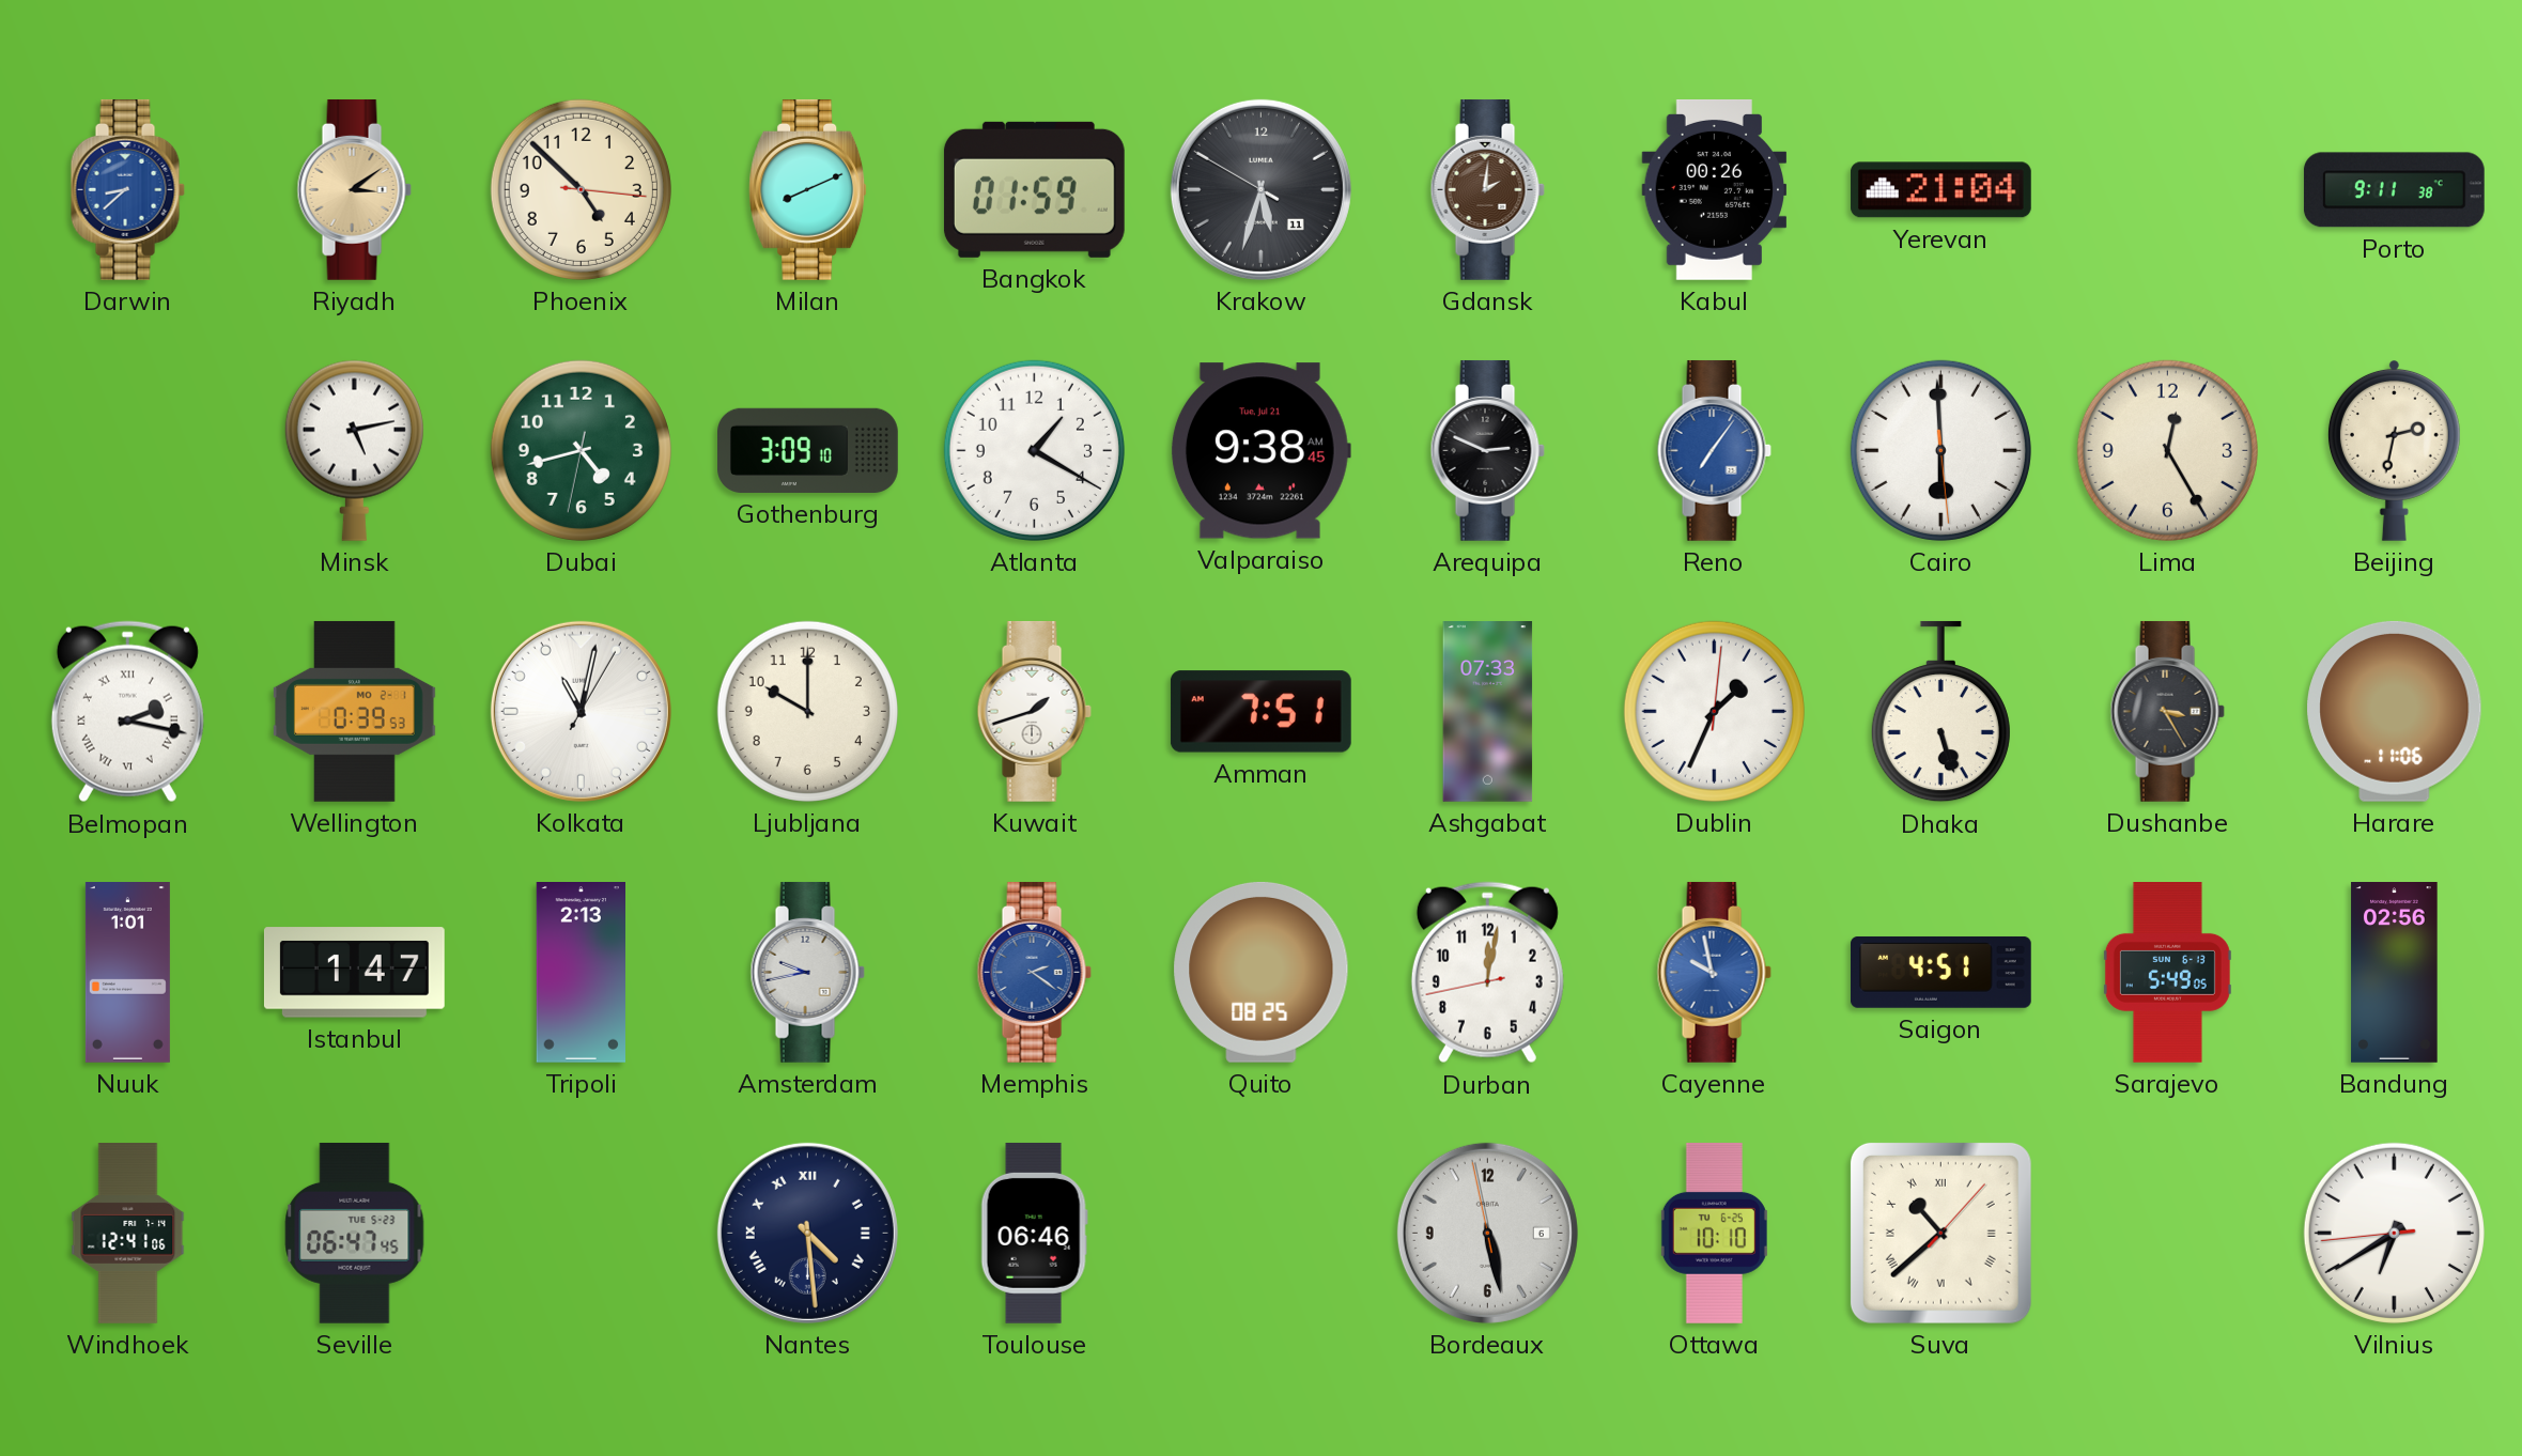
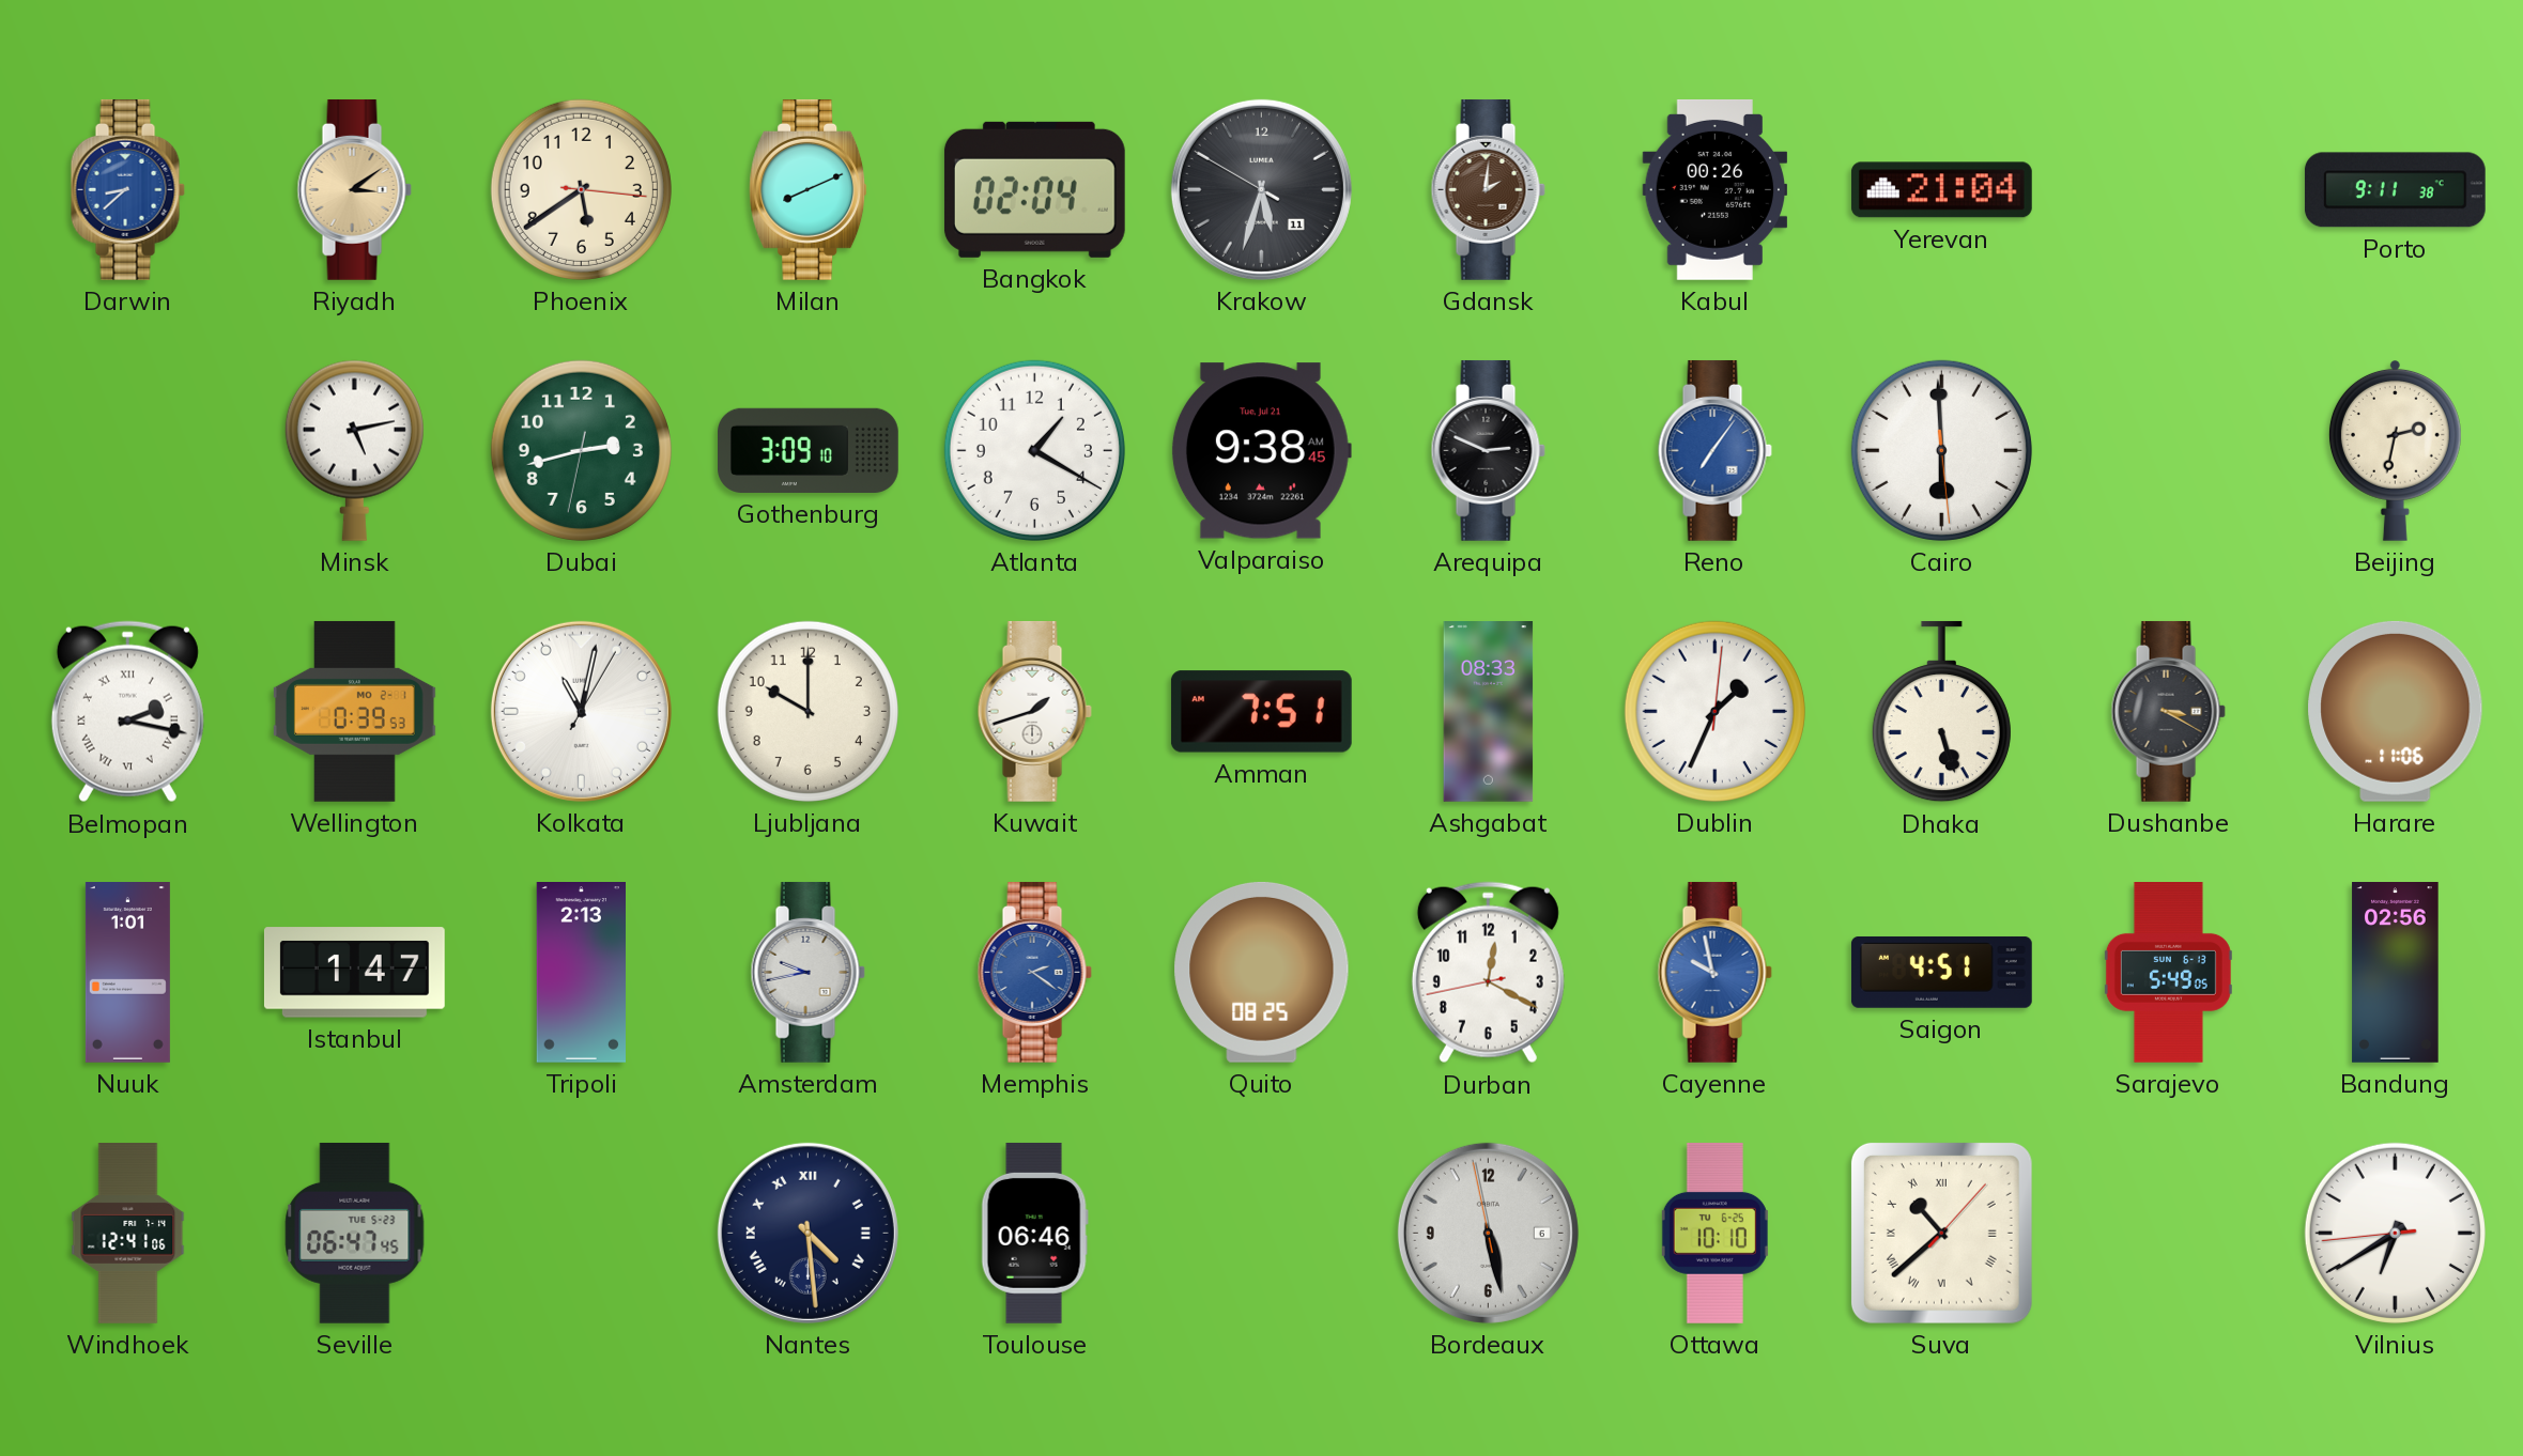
Phoenix: 4:52 -> 5:39
Bangkok: 01:59 -> 02:04
Dubai: 4:42 -> 2:42
Lima: 12:25 -> none
Ashgabat: 07:33 -> 08:33
Dushanbe: 3:25 -> 3:20
Durban: 12:01 -> 12:19
